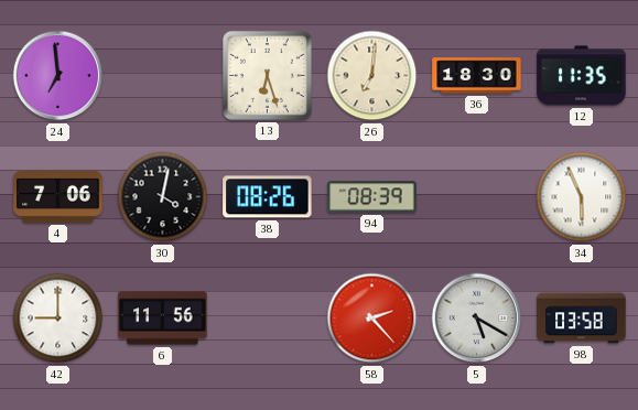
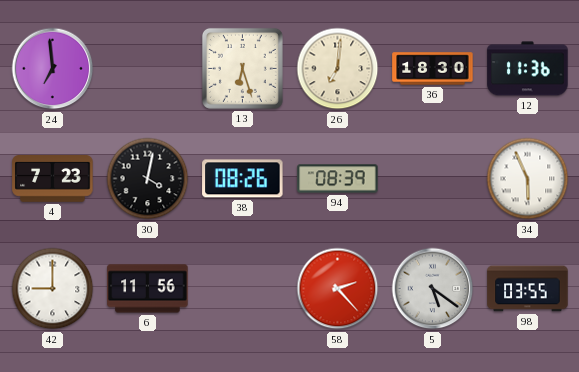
12: 11:35 -> 11:36
4: 7:06 -> 7:23
5: 5:20 -> 5:21
98: 03:58 -> 03:55
